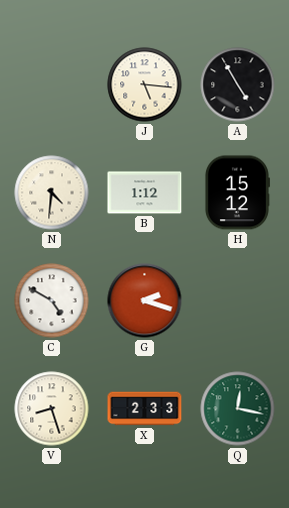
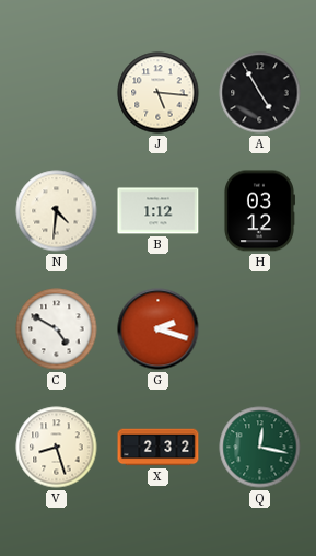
H: 15:12 -> 03:12
X: 2:33 -> 2:32
